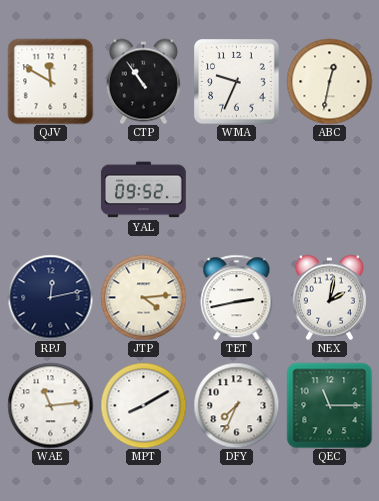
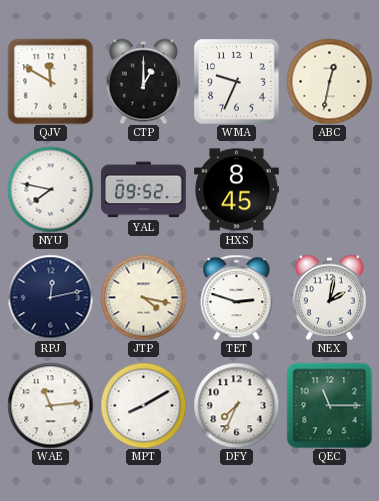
CTP: 10:54 -> 1:00
NYU: none -> 7:47
HXS: none -> 8:45
JTP: 4:14 -> 4:17
TET: 2:43 -> 2:48
